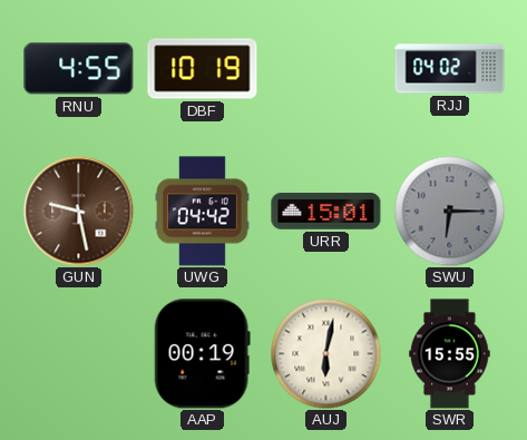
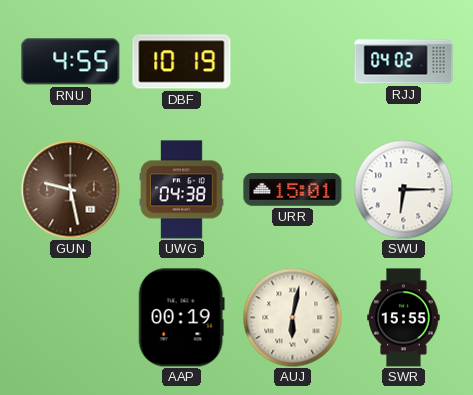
UWG: 04:42 -> 04:38
SWU dial: grey -> white
